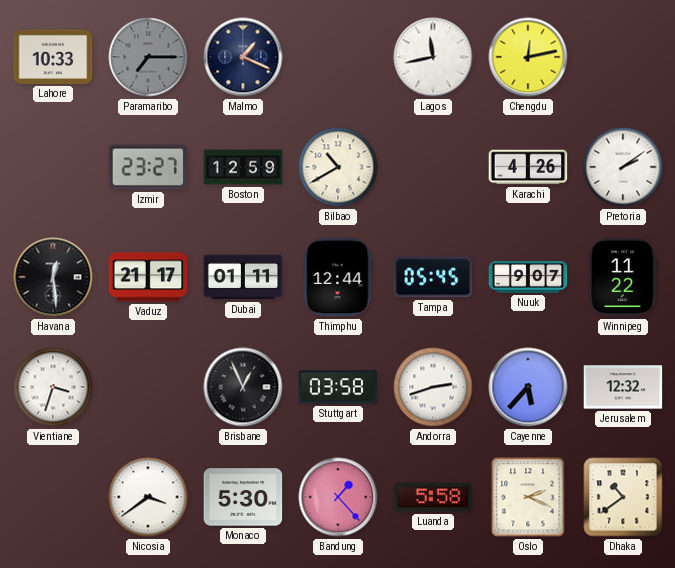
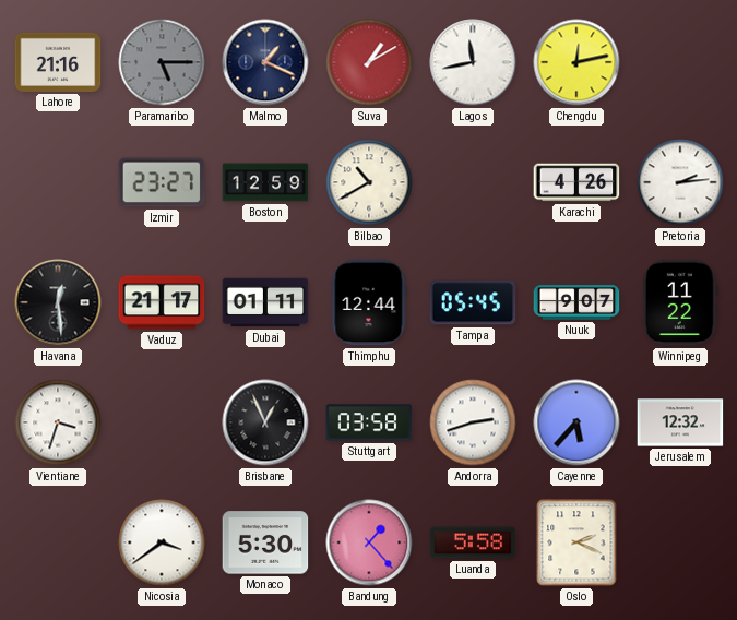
Lahore: 10:33 -> 21:16
Paramaribo: 7:15 -> 5:15
Suva: none -> 1:10
Pretoria: 2:09 -> 2:14
Dhaka: 10:39 -> none
